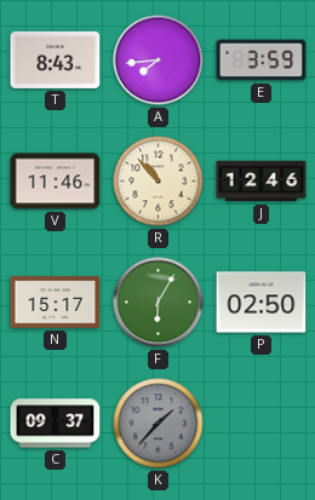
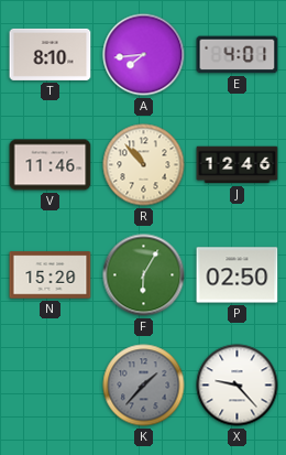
T: 8:43 -> 8:10
E: 3:59 -> 4:01
N: 15:17 -> 15:20
C: 09:37 -> none
X: none -> 9:23
